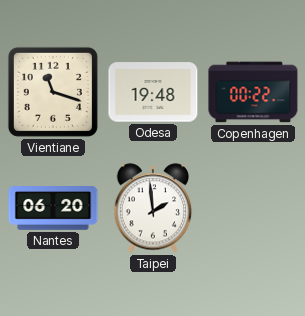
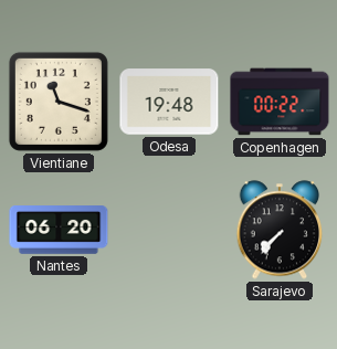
Taipei: 1:59 -> none
Sarajevo: none -> 7:37
